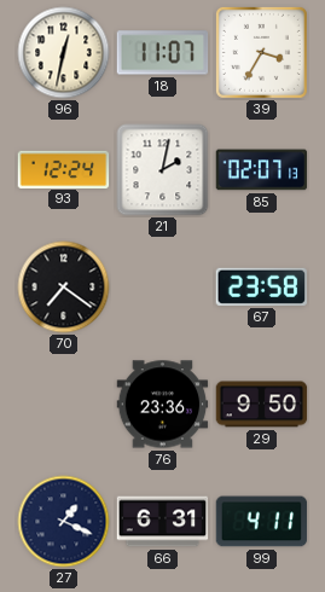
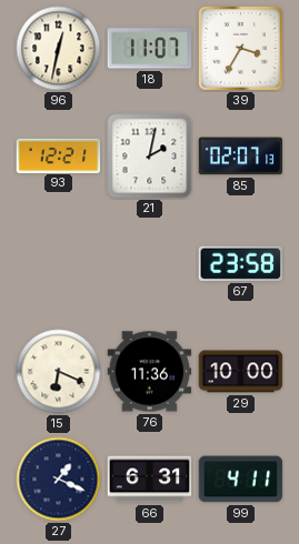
93: 12:24 -> 12:21
70: 7:21 -> none
15: none -> 6:19
76: 23:36 -> 11:36
29: 9:50 -> 10:00
